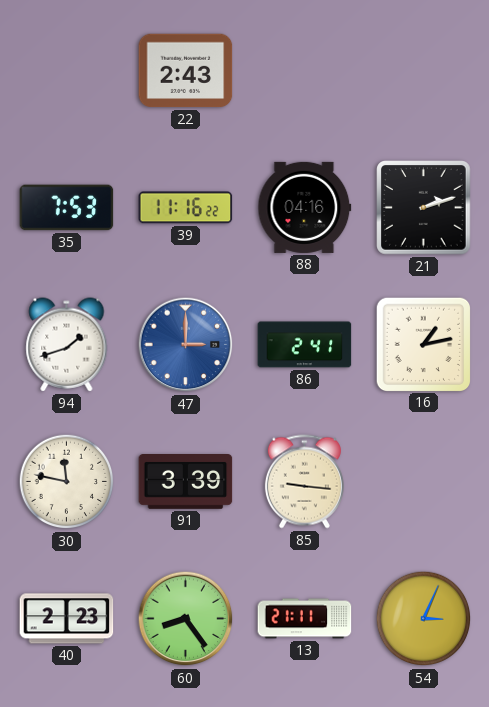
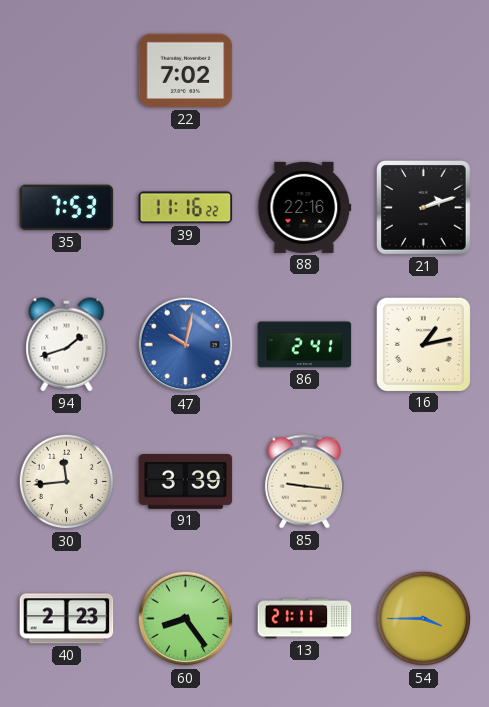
22: 2:43 -> 7:02
88: 04:16 -> 22:16
47: 3:00 -> 10:02
30: 11:47 -> 11:44
54: 3:04 -> 3:45
